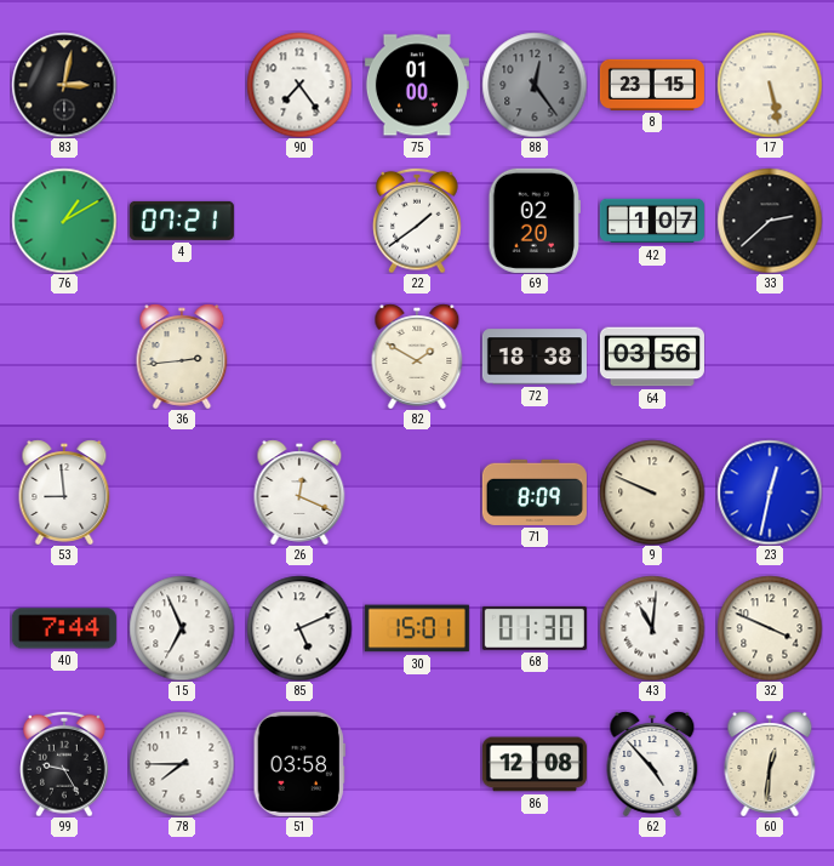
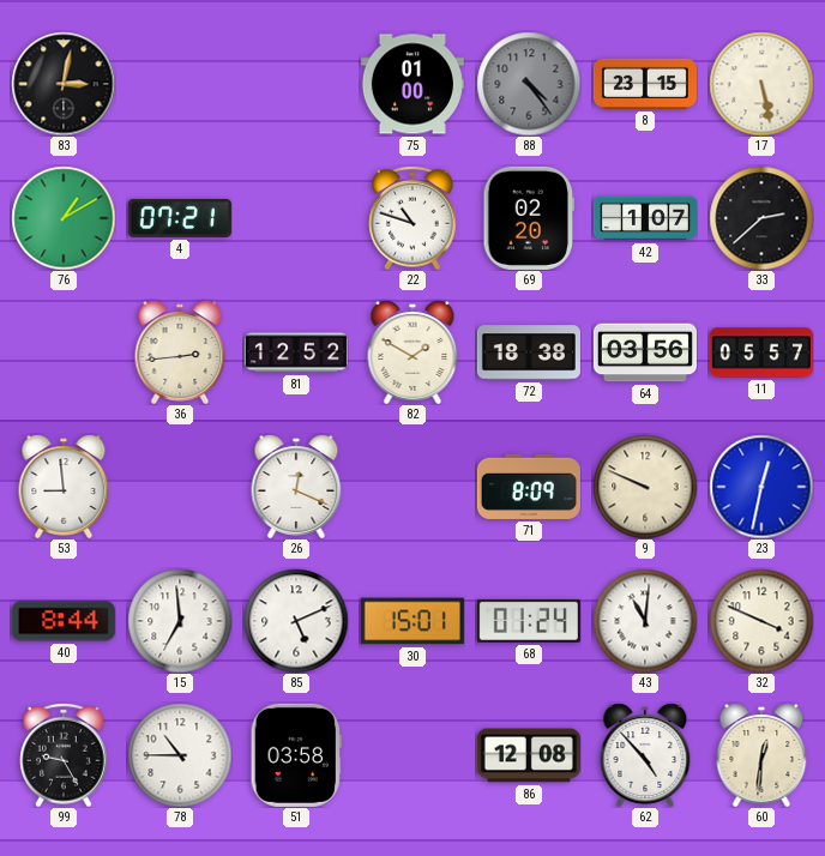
90: 7:24 -> none
88: 12:24 -> 4:24
22: 1:39 -> 10:48
81: none -> 12:52
11: none -> 05:57
40: 7:44 -> 8:44
15: 6:56 -> 6:59
68: 01:30 -> 01:24
78: 7:45 -> 10:45
